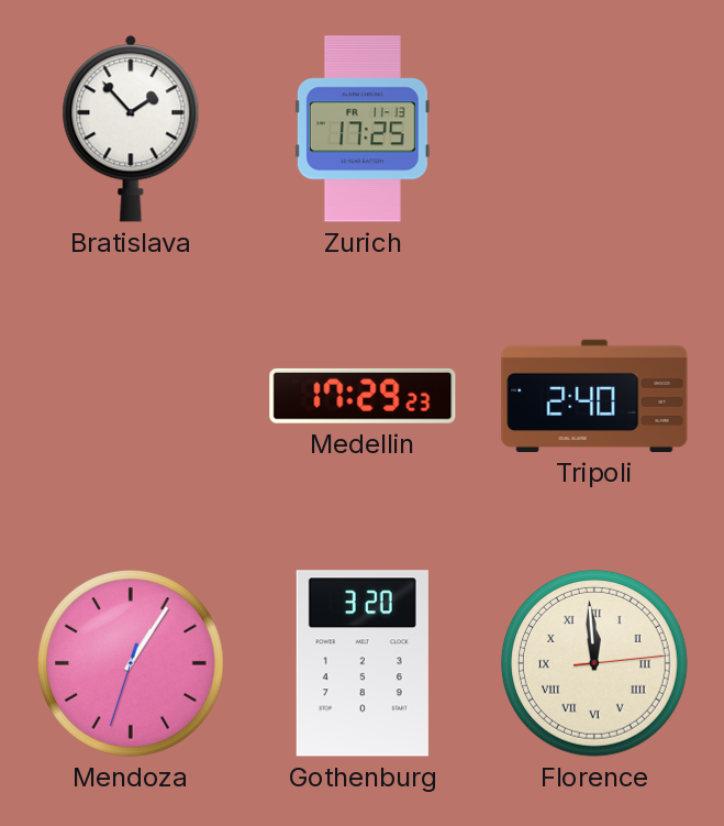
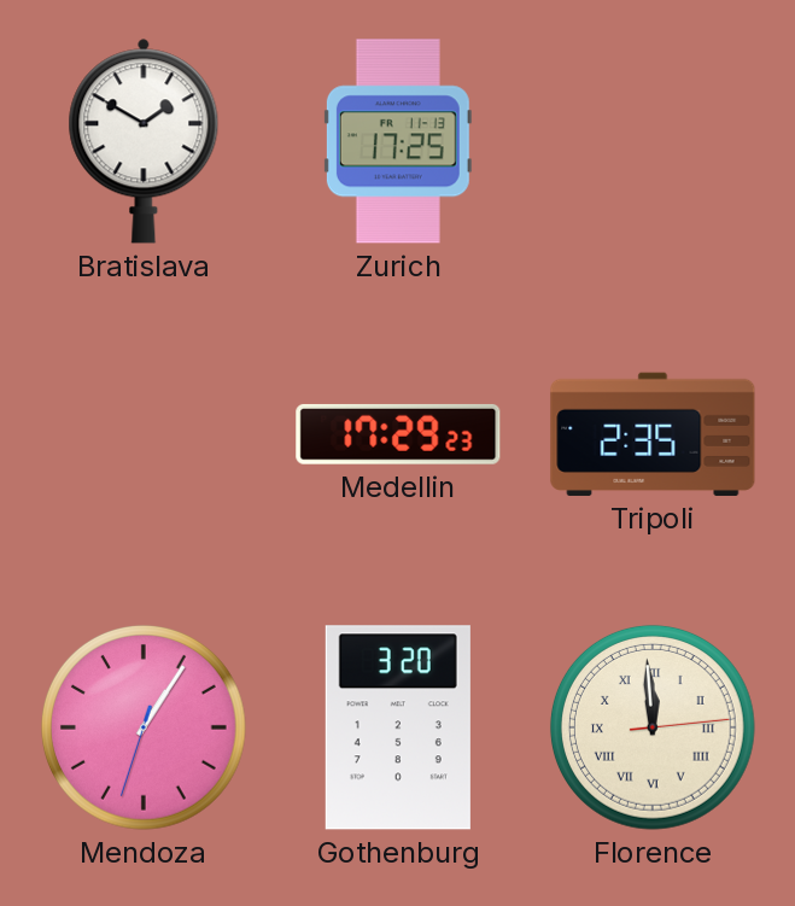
Bratislava: 1:53 -> 1:50
Tripoli: 2:40 -> 2:35
